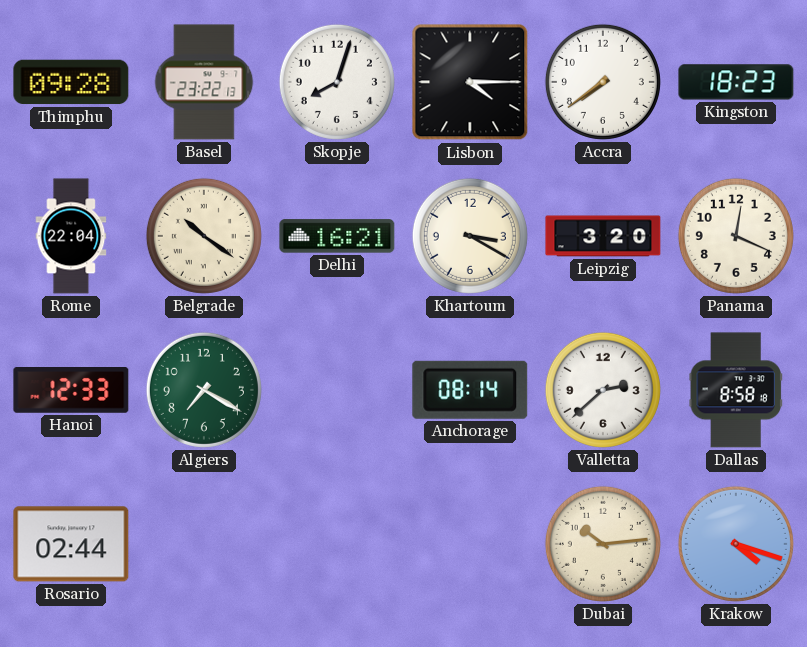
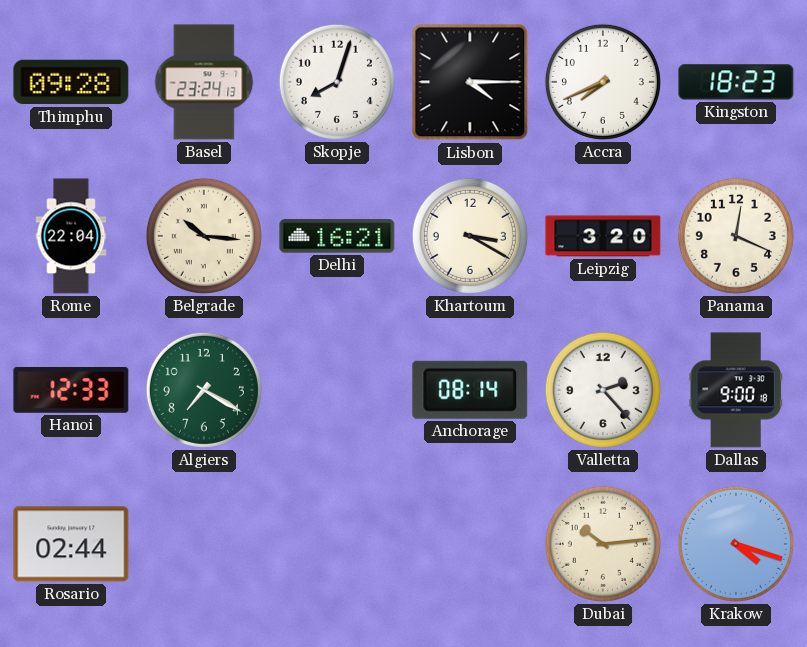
Basel: 23:22 -> 23:24
Accra: 7:39 -> 7:41
Belgrade: 10:21 -> 10:16
Valletta: 2:38 -> 2:23
Dallas: 8:58 -> 9:00
